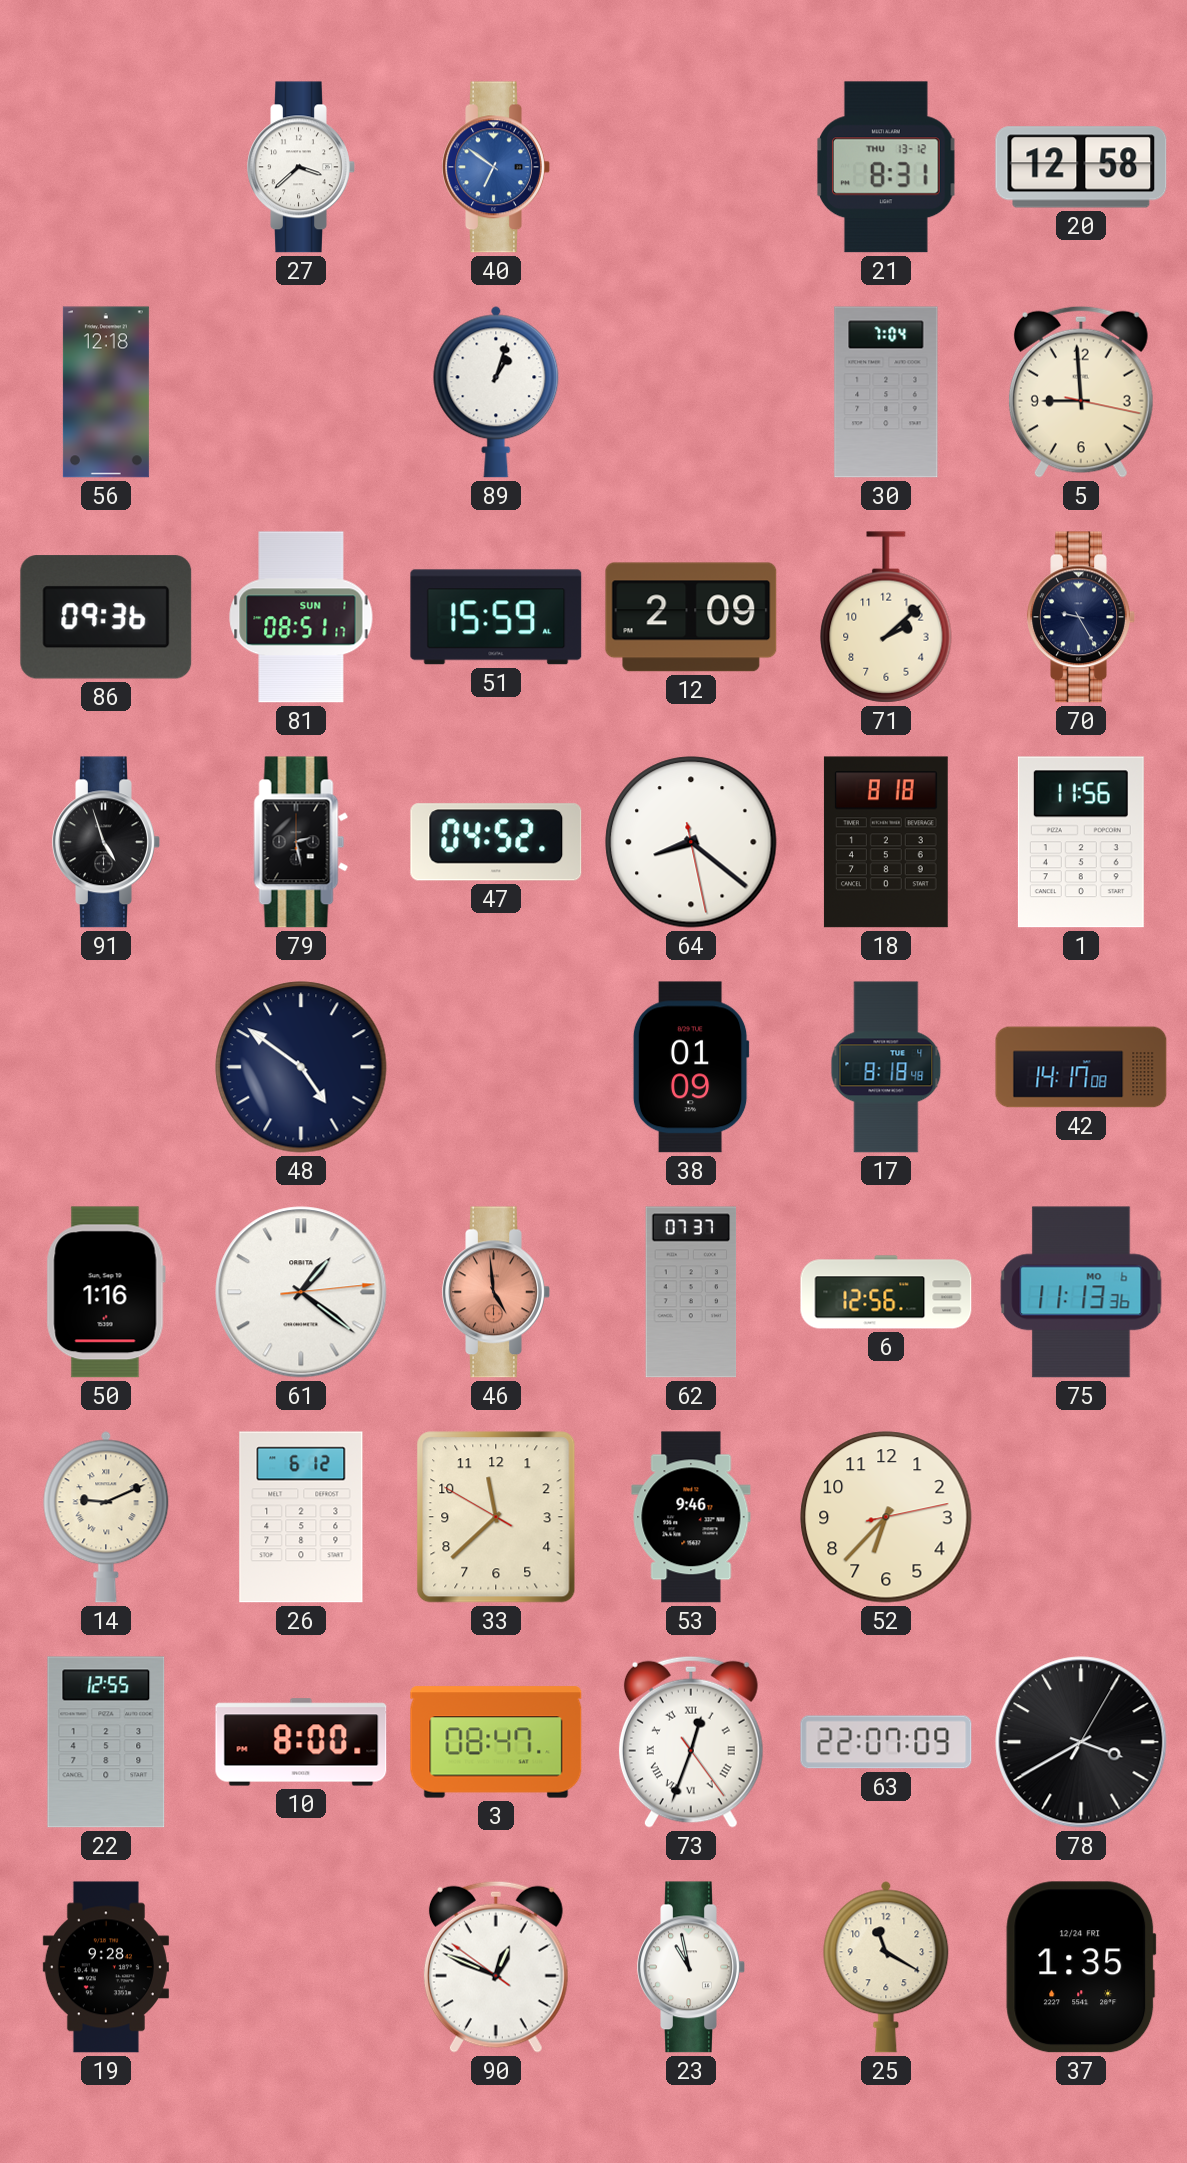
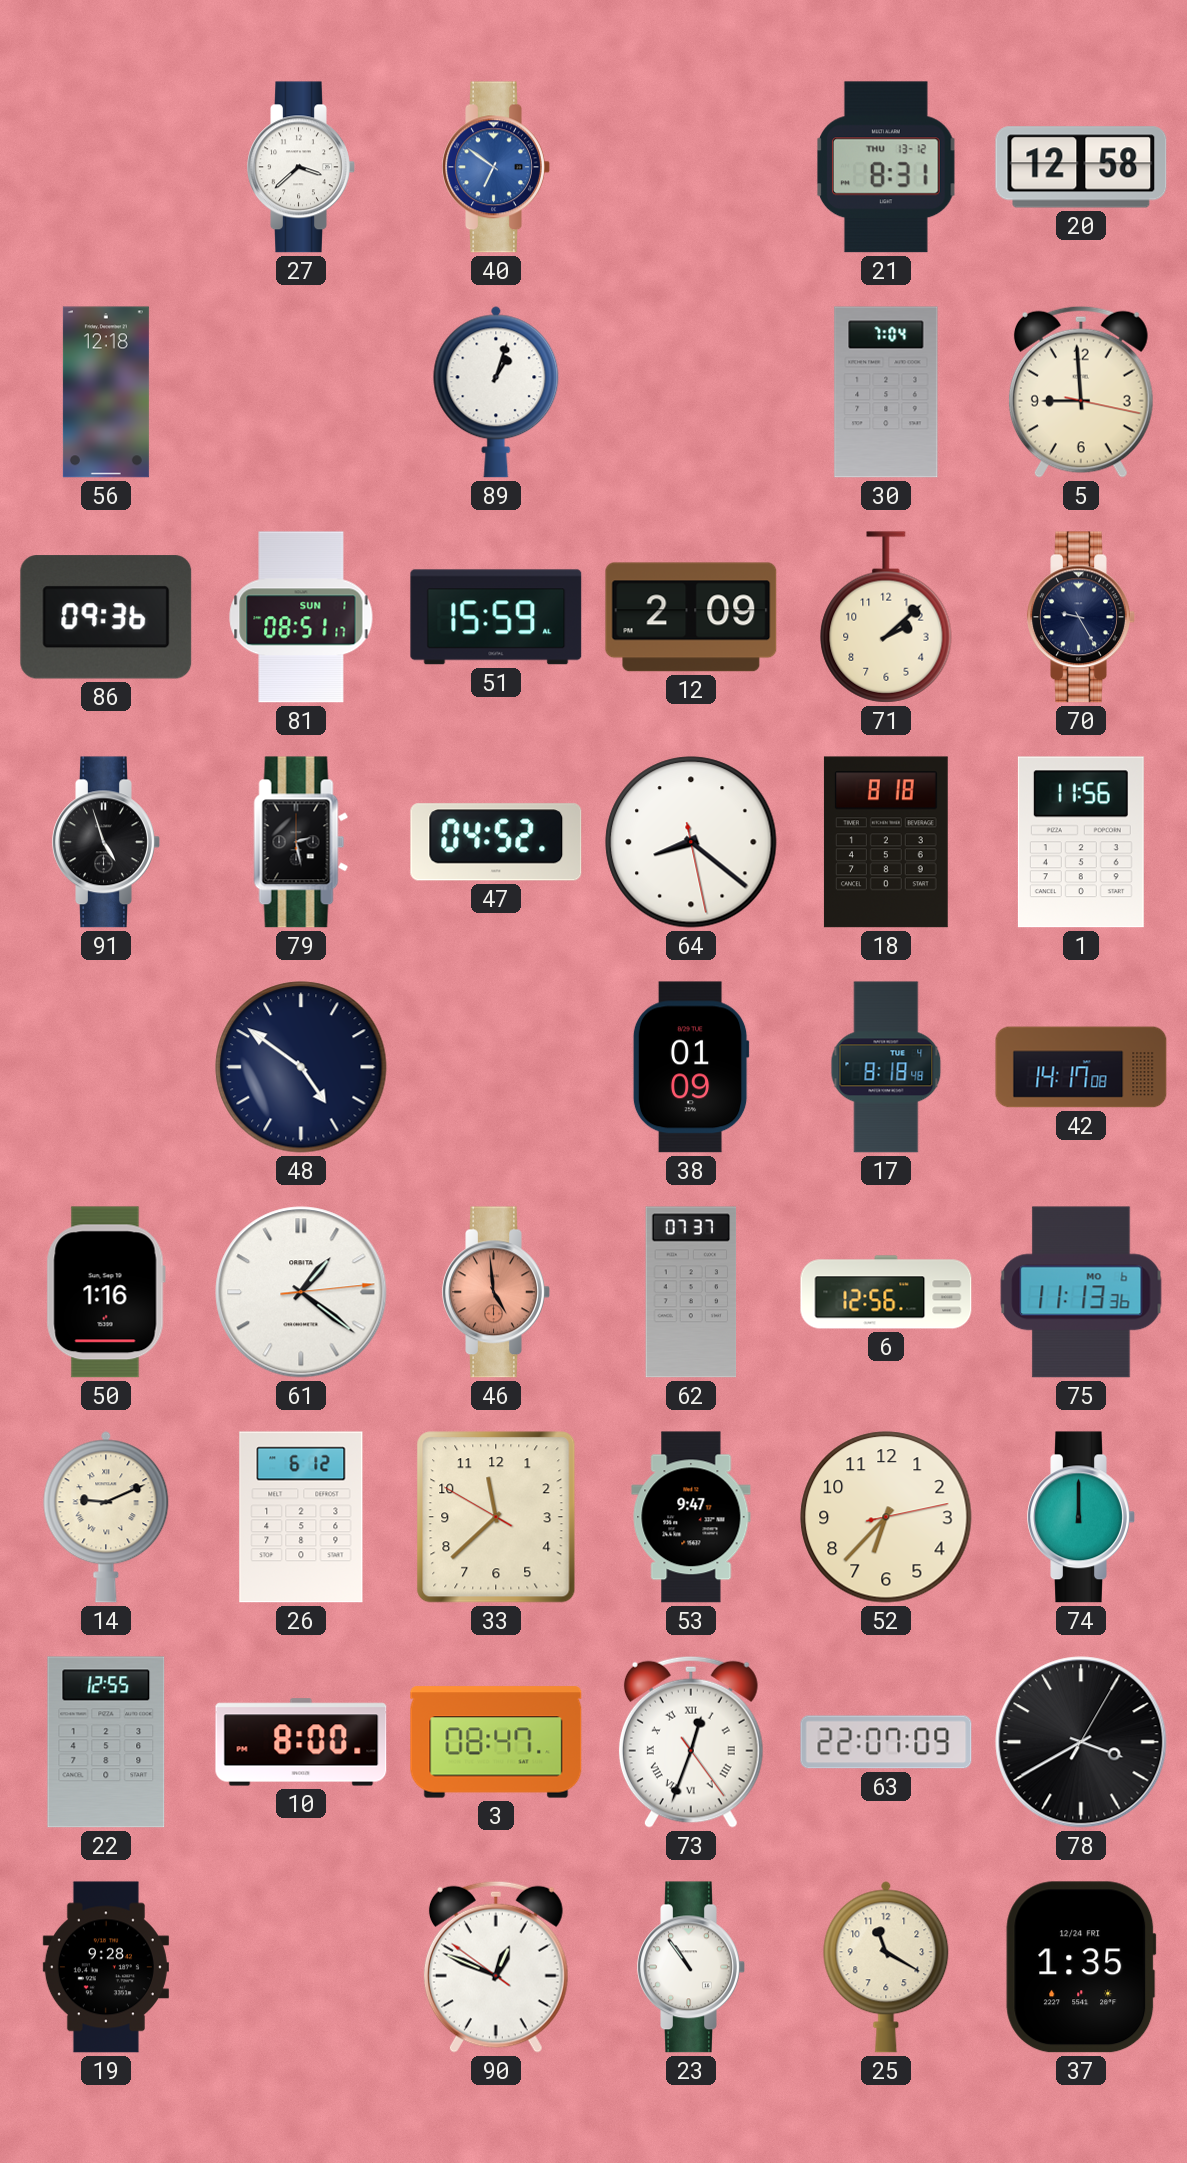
53: 9:46 -> 9:47
74: none -> 12:00
23: 10:58 -> 10:54
